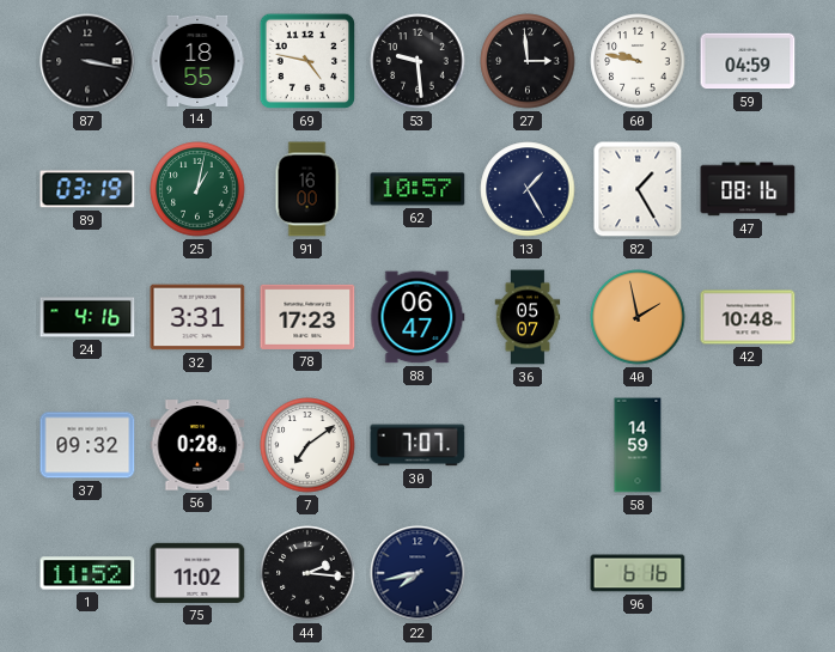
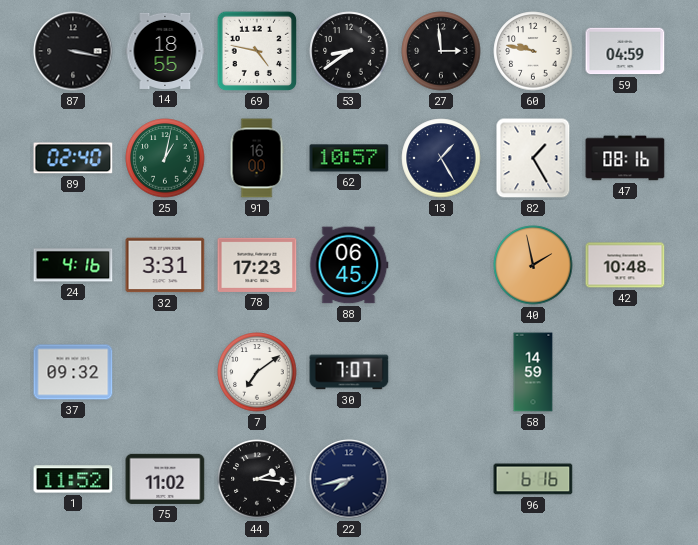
53: 9:29 -> 8:39
89: 03:19 -> 02:40
88: 06:47 -> 06:45
36: 05:07 -> none
56: 0:28 -> none
